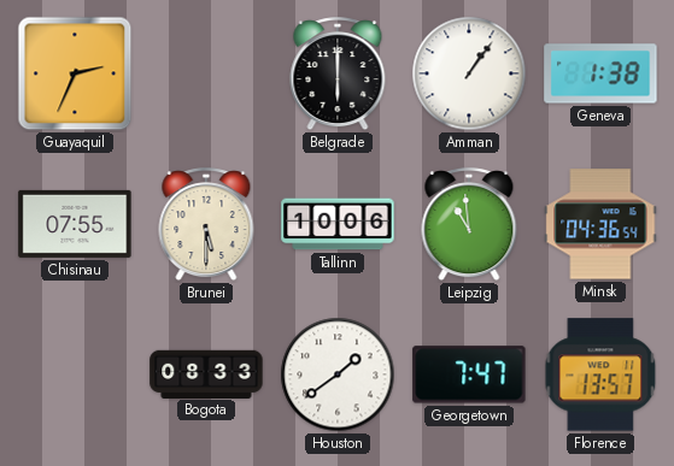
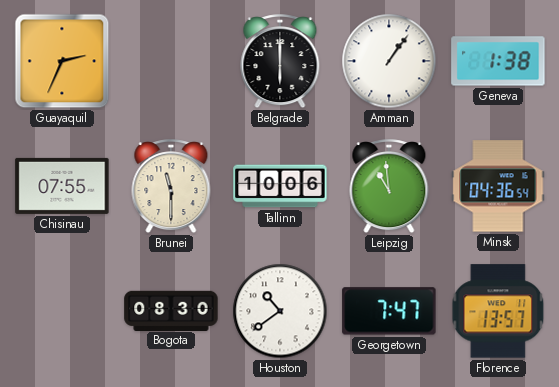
Brunei: 5:30 -> 11:30
Bogota: 08:33 -> 08:30
Houston: 1:39 -> 10:39
